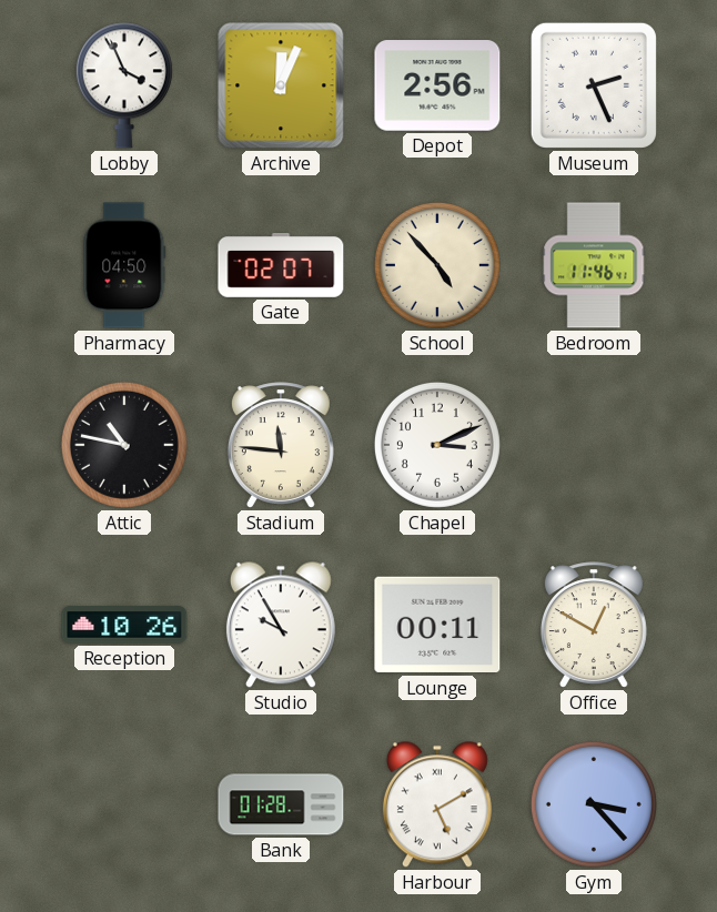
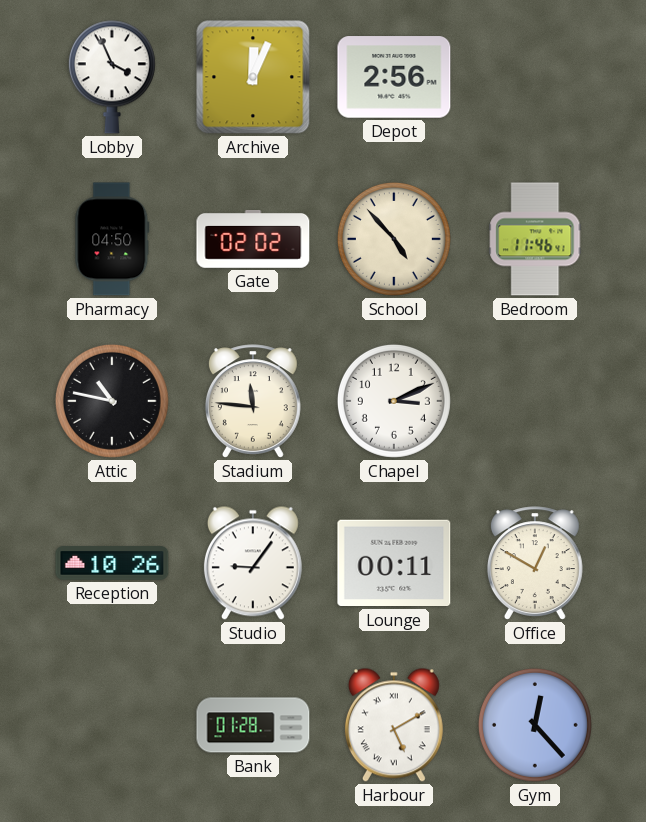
Museum: 2:26 -> none
Gate: 02:07 -> 02:02
Studio: 9:55 -> 9:06
Gym: 3:23 -> 12:23
